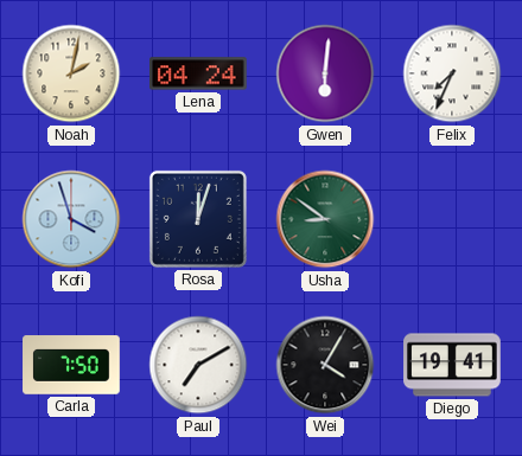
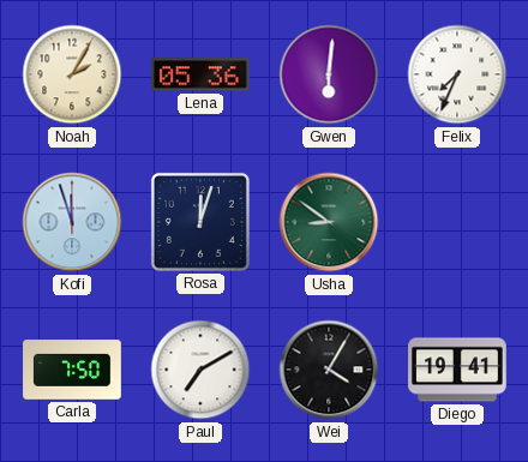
Noah: 2:02 -> 2:05
Lena: 04:24 -> 05:36
Kofi: 3:57 -> 11:57
